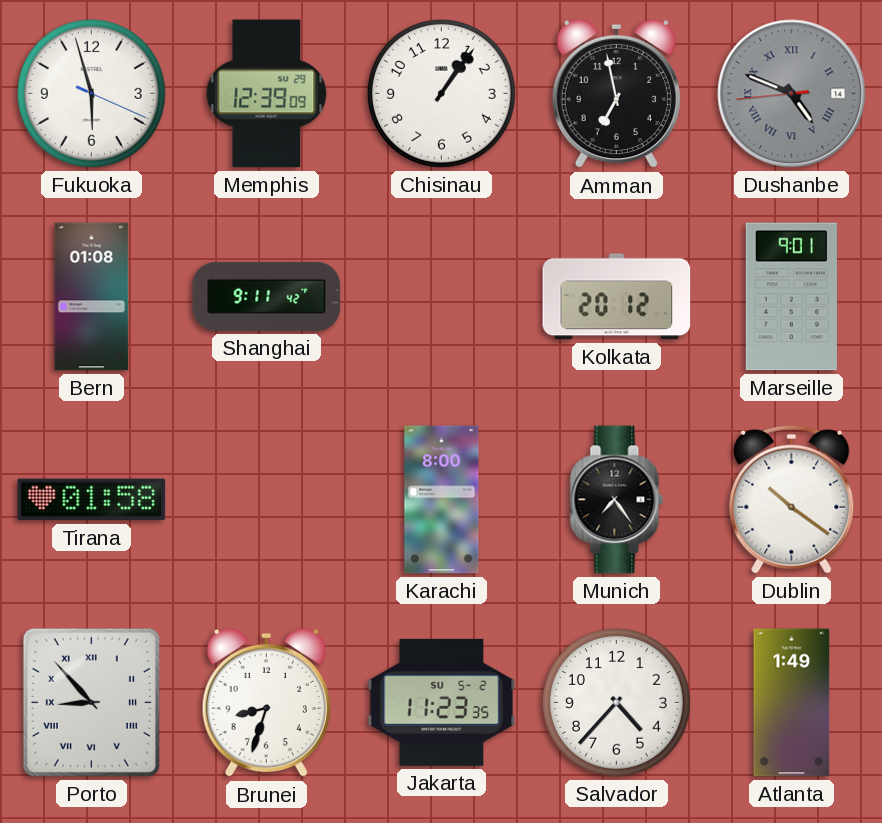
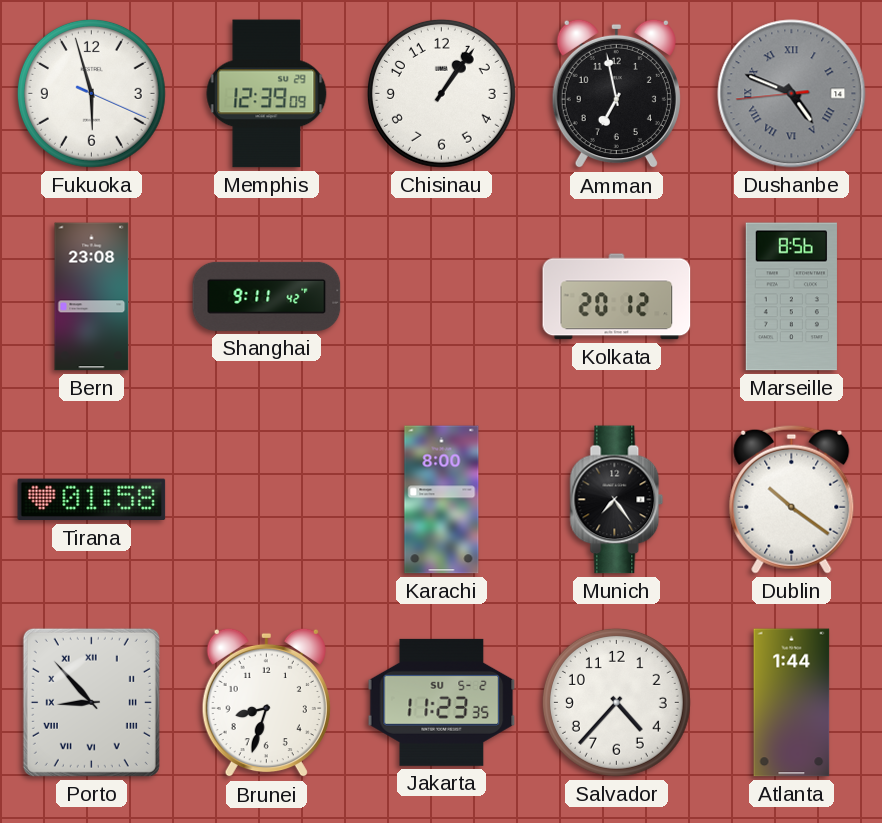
Bern: 01:08 -> 23:08
Marseille: 9:01 -> 8:56
Atlanta: 1:49 -> 1:44
